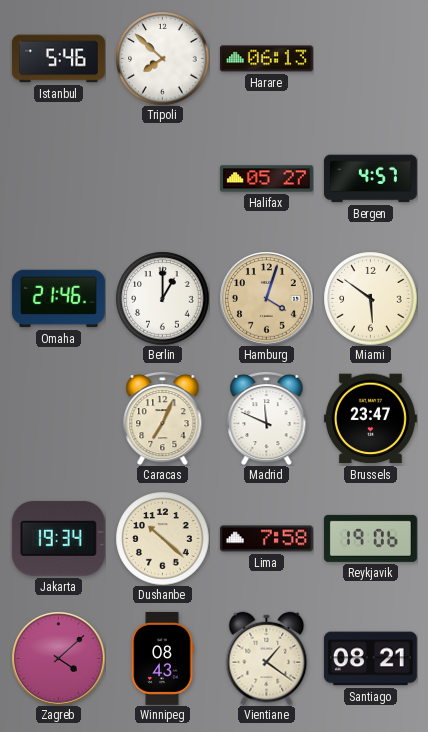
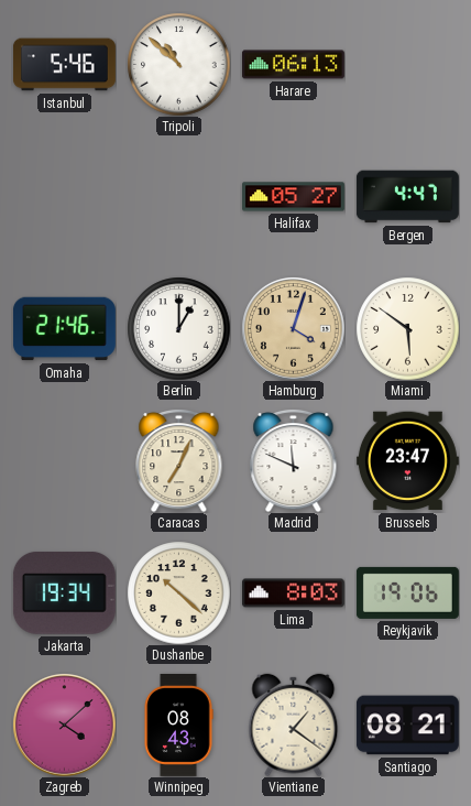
Tripoli: 7:52 -> 10:52
Bergen: 4:57 -> 4:47
Lima: 7:58 -> 8:03
